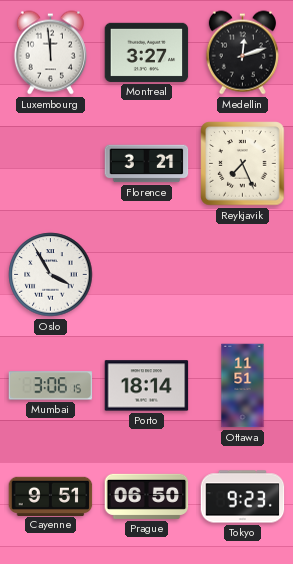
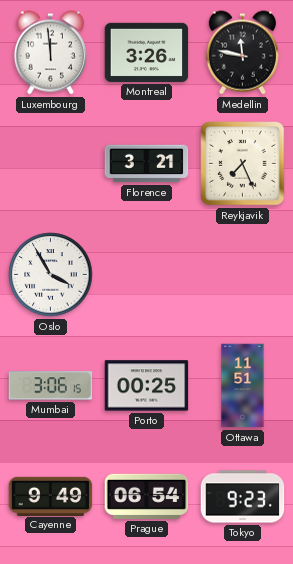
Montreal: 3:27 -> 3:26
Medellin: 12:12 -> 11:47
Porto: 18:14 -> 00:25
Cayenne: 9:51 -> 9:49
Prague: 06:50 -> 06:54
